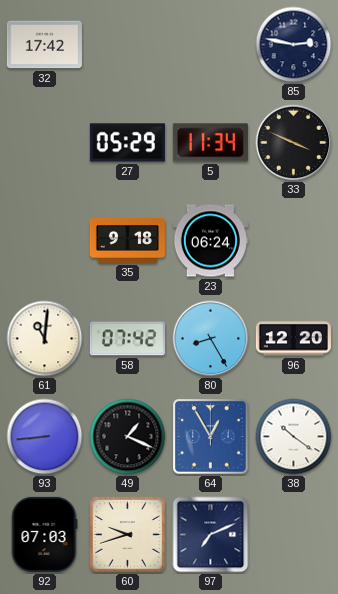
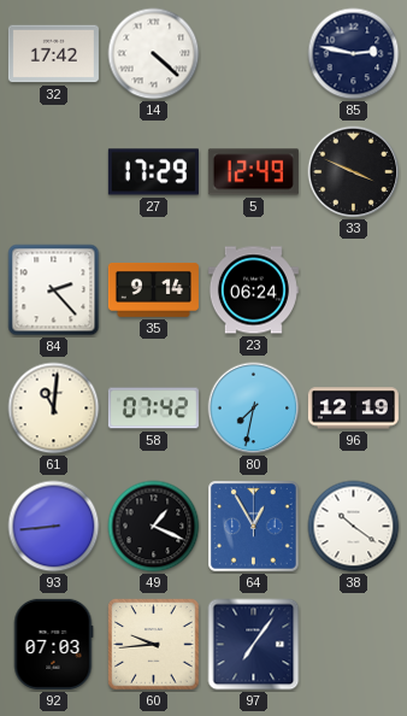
14: none -> 4:22
27: 05:29 -> 17:29
5: 11:34 -> 12:49
84: none -> 2:23
35: 9:18 -> 9:14
80: 8:25 -> 7:32
96: 12:20 -> 12:19
60: 9:42 -> 9:44
97: 7:11 -> 7:06
